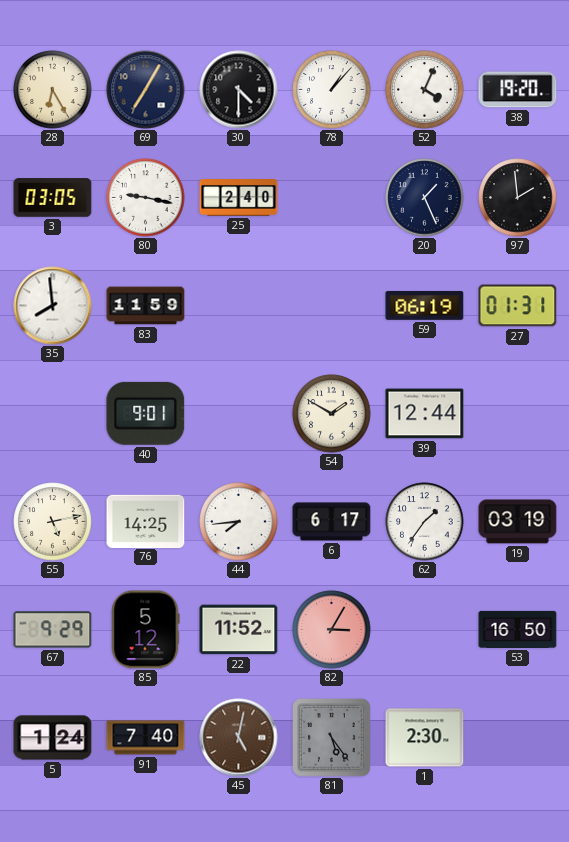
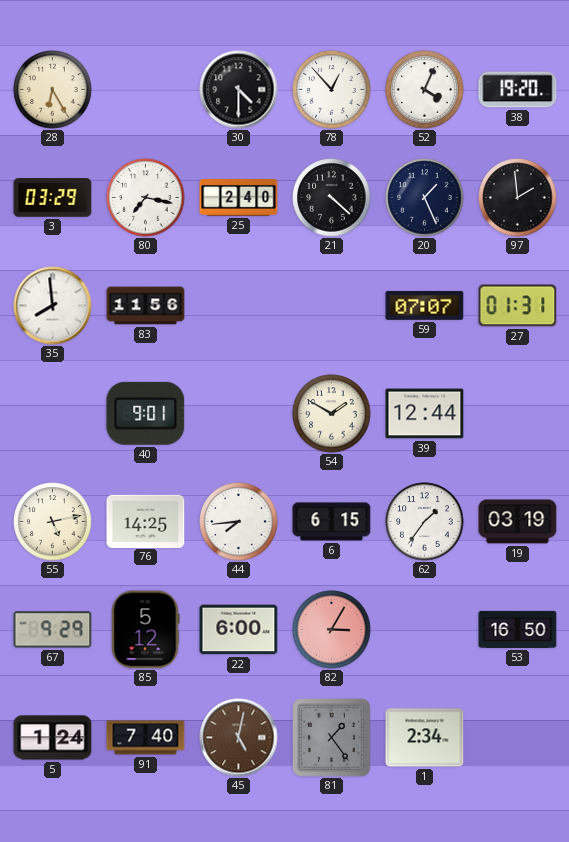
69: 7:05 -> none
78: 1:07 -> 12:53
3: 03:05 -> 03:29
80: 9:17 -> 7:17
21: none -> 4:22
83: 11:59 -> 11:56
59: 06:19 -> 07:07
6: 6:17 -> 6:15
22: 11:52 -> 6:00
81: 5:24 -> 1:24
1: 2:30 -> 2:34
